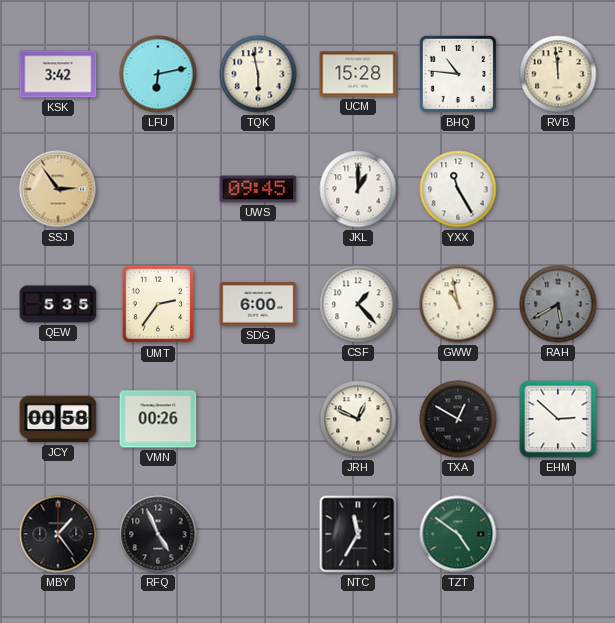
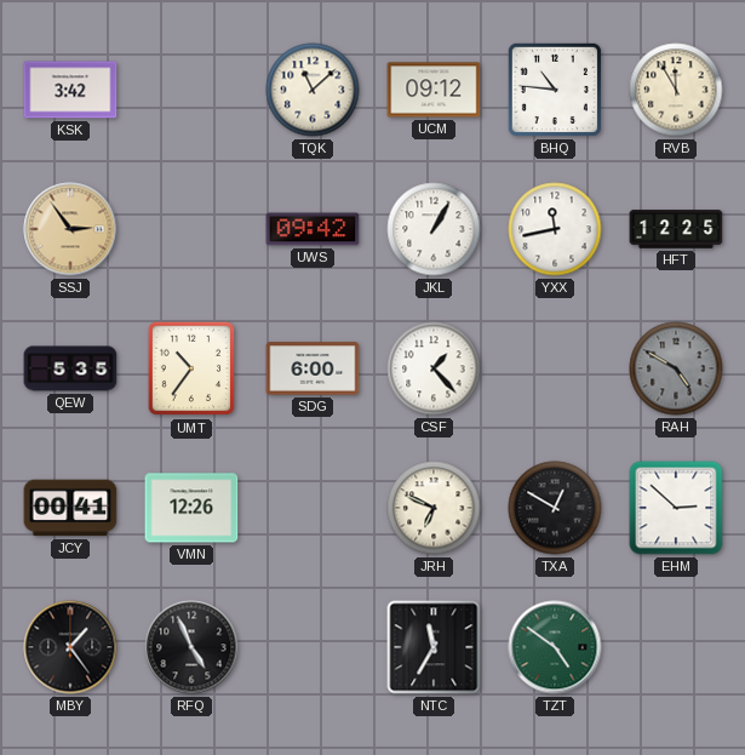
LFU: 6:13 -> none
TQK: 5:58 -> 11:08
UCM: 15:28 -> 09:12
RVB: 11:59 -> 11:55
UWS: 09:45 -> 09:42
JKL: 1:00 -> 1:05
YXX: 11:25 -> 11:43
HFT: none -> 12:25
UMT: 2:36 -> 10:36
GWW: 10:58 -> none
RAH: 5:40 -> 4:50
JCY: 00:58 -> 00:41
VMN: 00:26 -> 12:26
JRH: 12:49 -> 6:49
